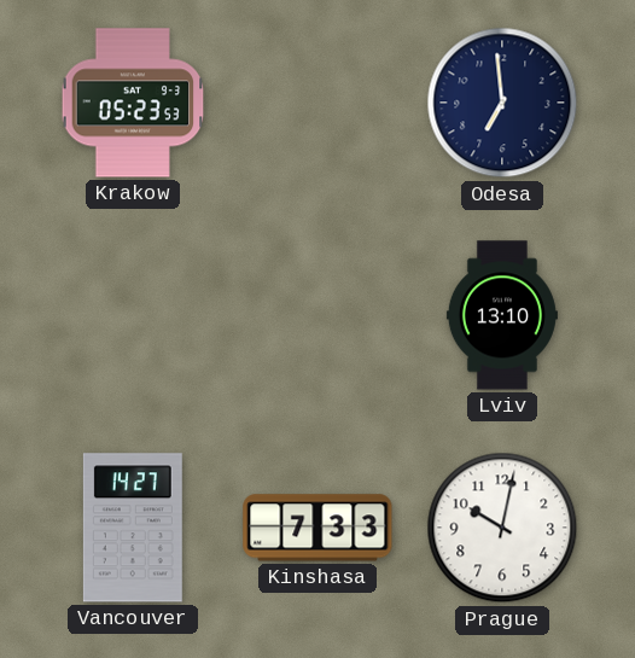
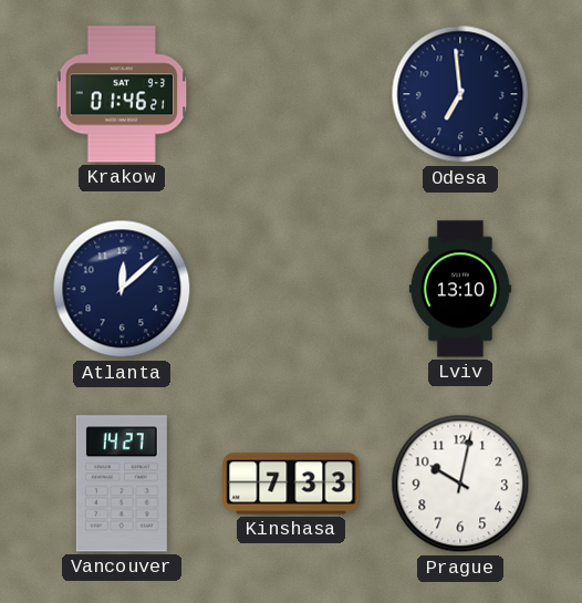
Krakow: 05:23 -> 01:46
Atlanta: none -> 12:08
